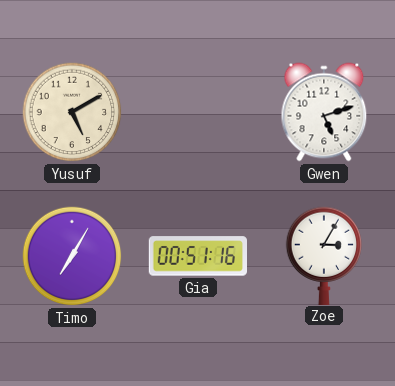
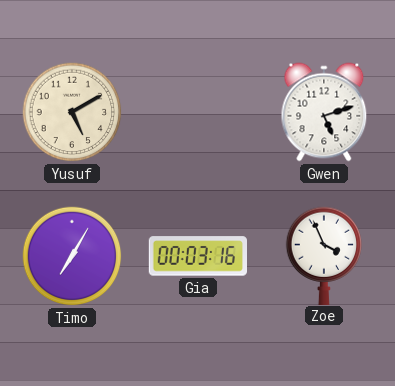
Gia: 00:51 -> 00:03
Zoe: 3:05 -> 3:56
